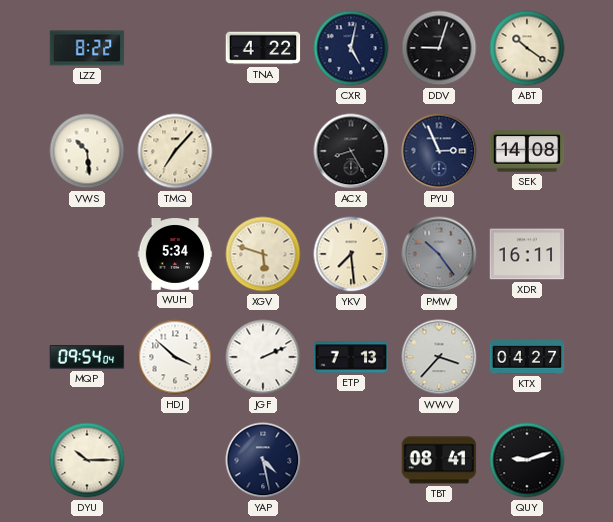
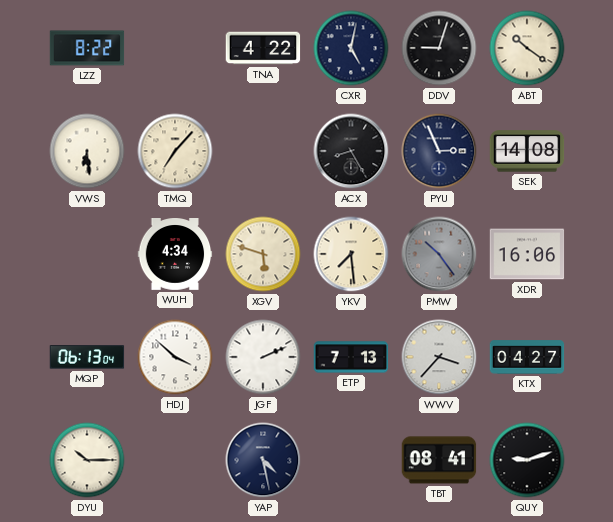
VWS: 10:29 -> 6:29
WUH: 5:34 -> 4:34
XDR: 16:11 -> 16:06
MQP: 09:54 -> 06:13
